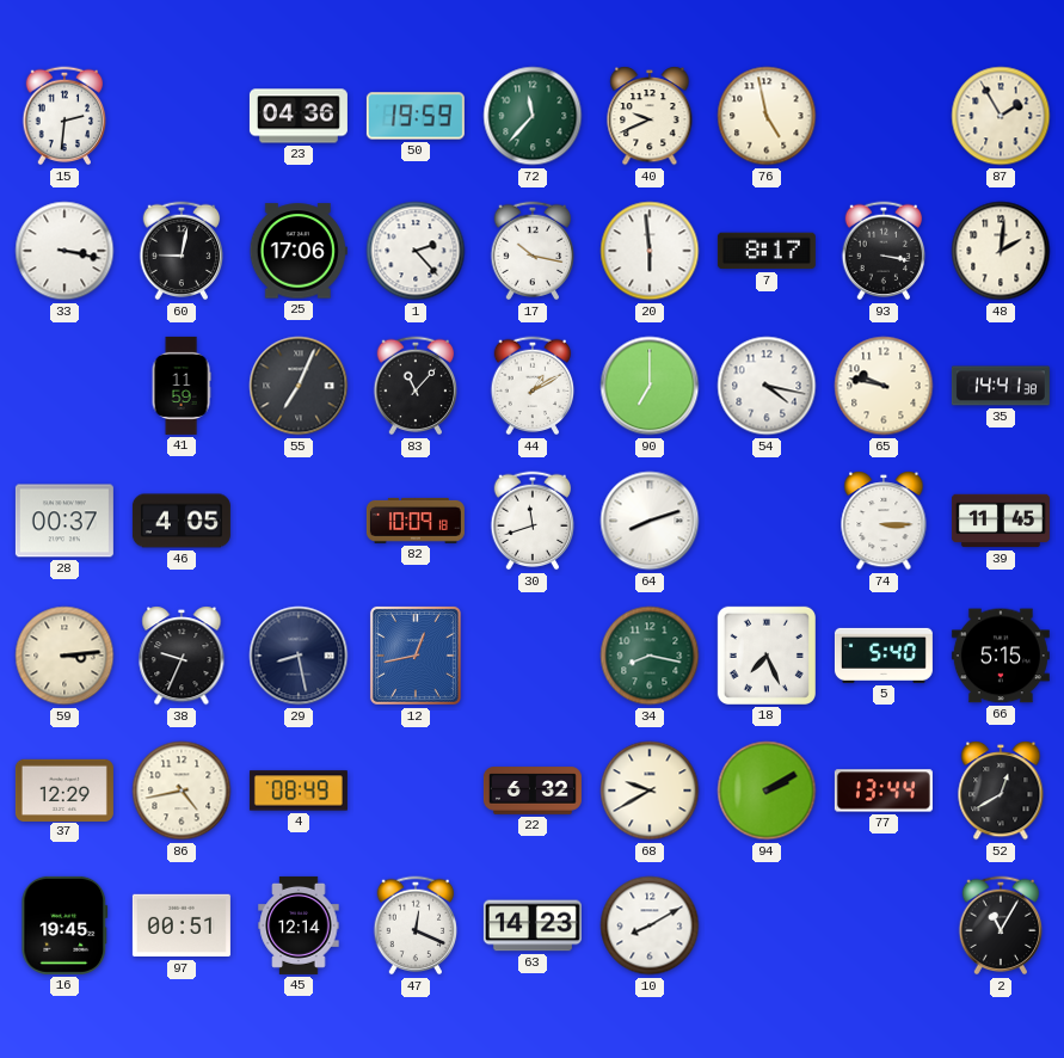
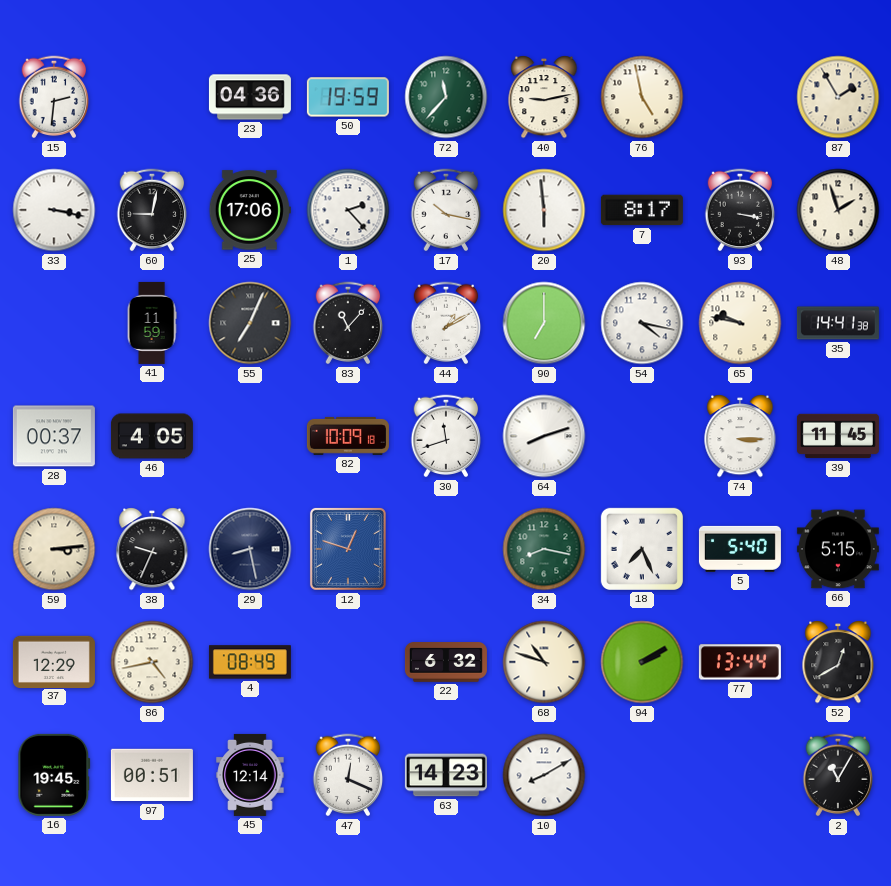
40: 9:41 -> 9:13
48: 2:01 -> 1:57
12: 12:43 -> 12:48
68: 9:40 -> 10:48
